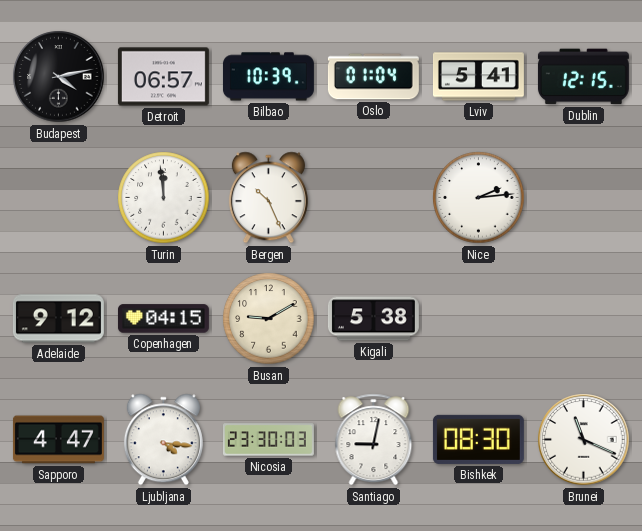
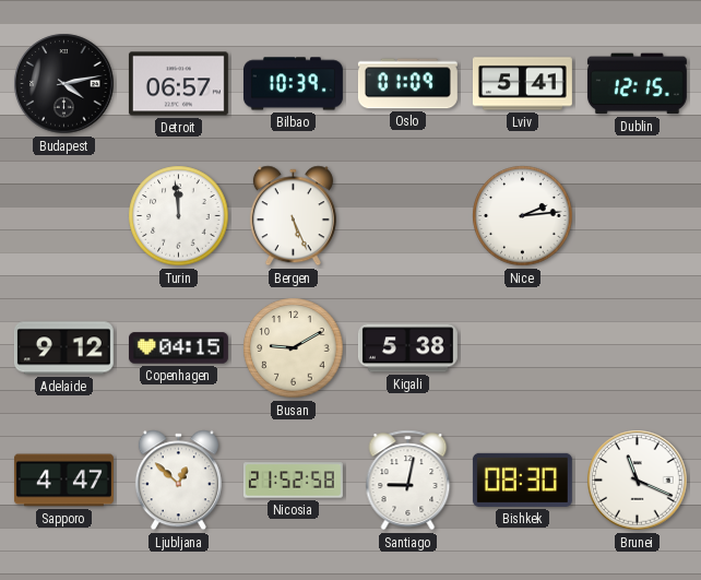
Oslo: 01:04 -> 01:09
Bergen: 10:26 -> 5:26
Ljubljana: 4:16 -> 12:52
Nicosia: 23:30 -> 21:52
